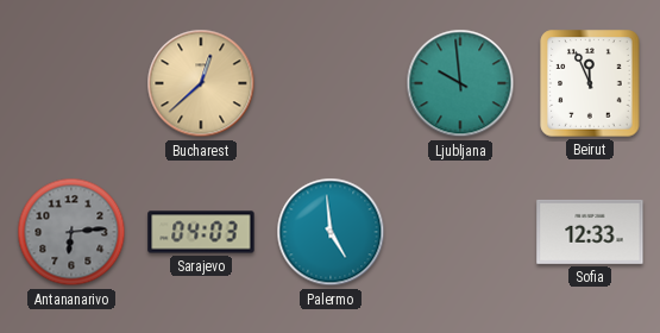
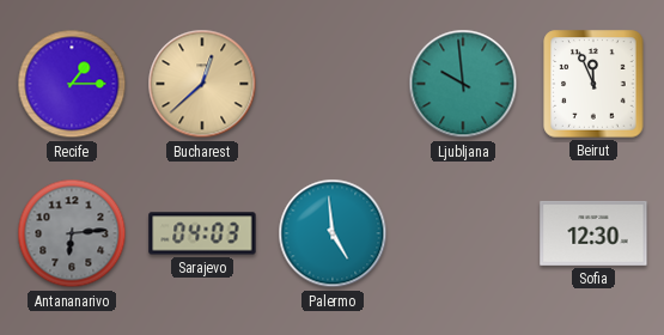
Recife: none -> 1:15
Sofia: 12:33 -> 12:30
